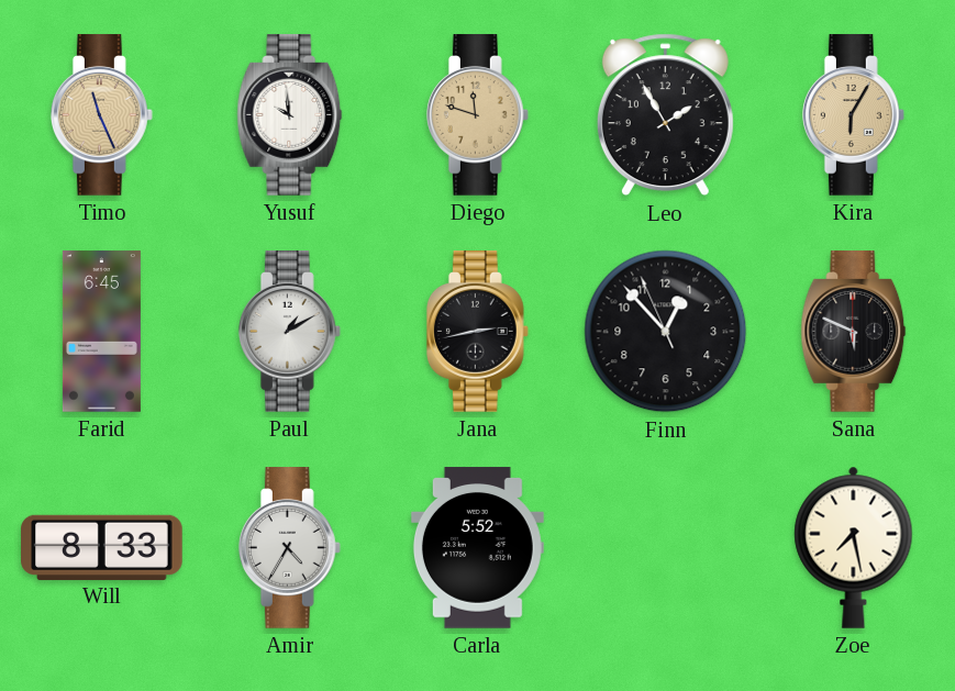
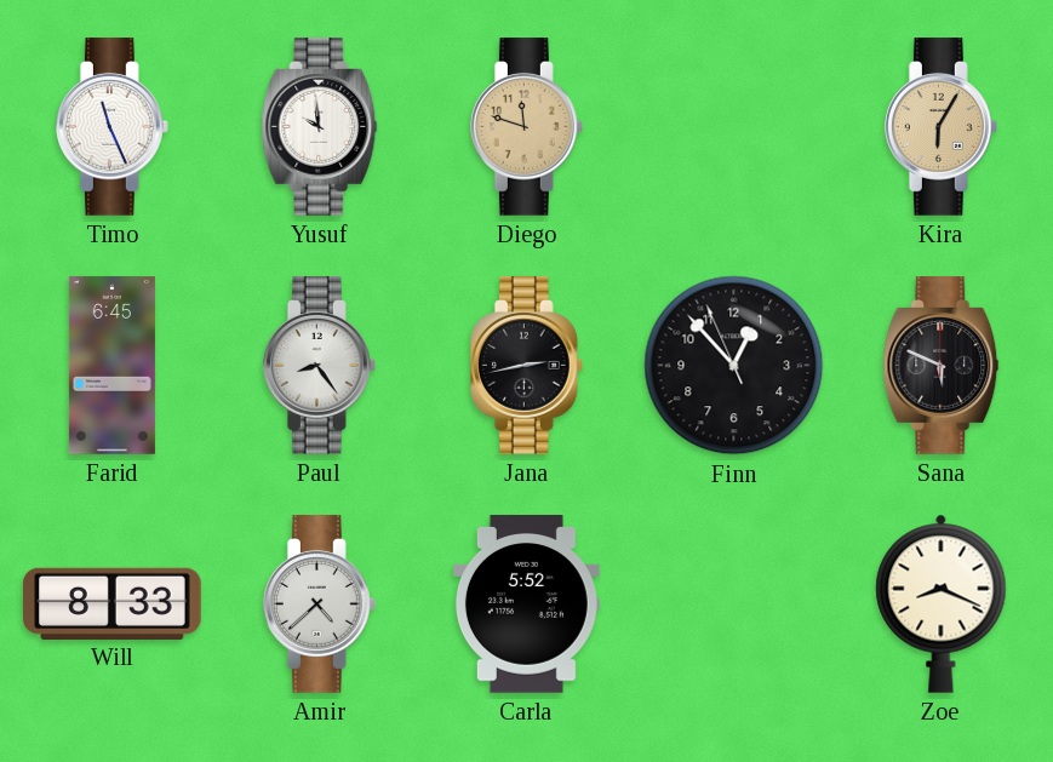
Timo dial: champagne -> white
Leo: 1:55 -> none
Paul: 1:10 -> 8:24
Amir: 4:35 -> 4:38
Zoe: 7:28 -> 8:19
